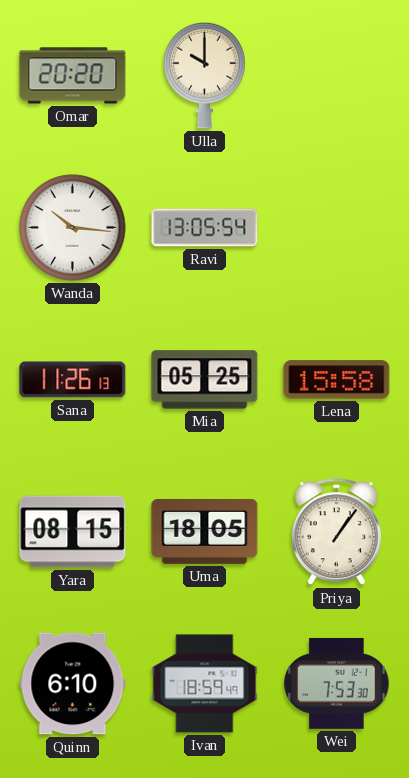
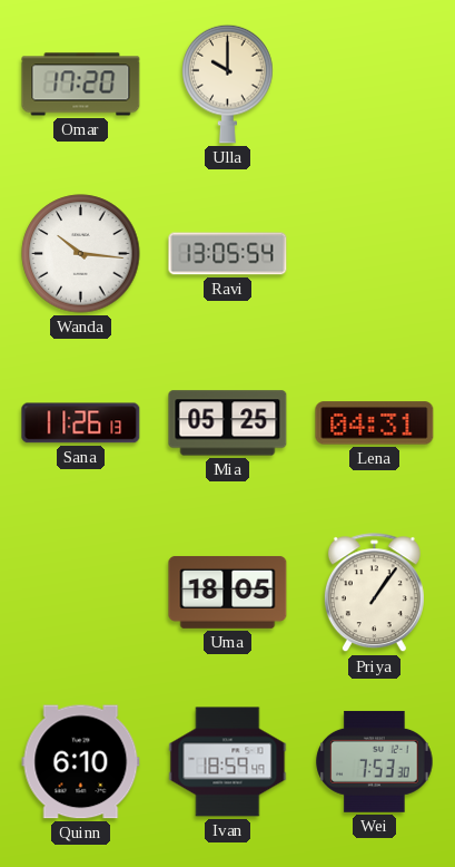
Omar: 20:20 -> 17:20
Lena: 15:58 -> 04:31
Yara: 08:15 -> none
